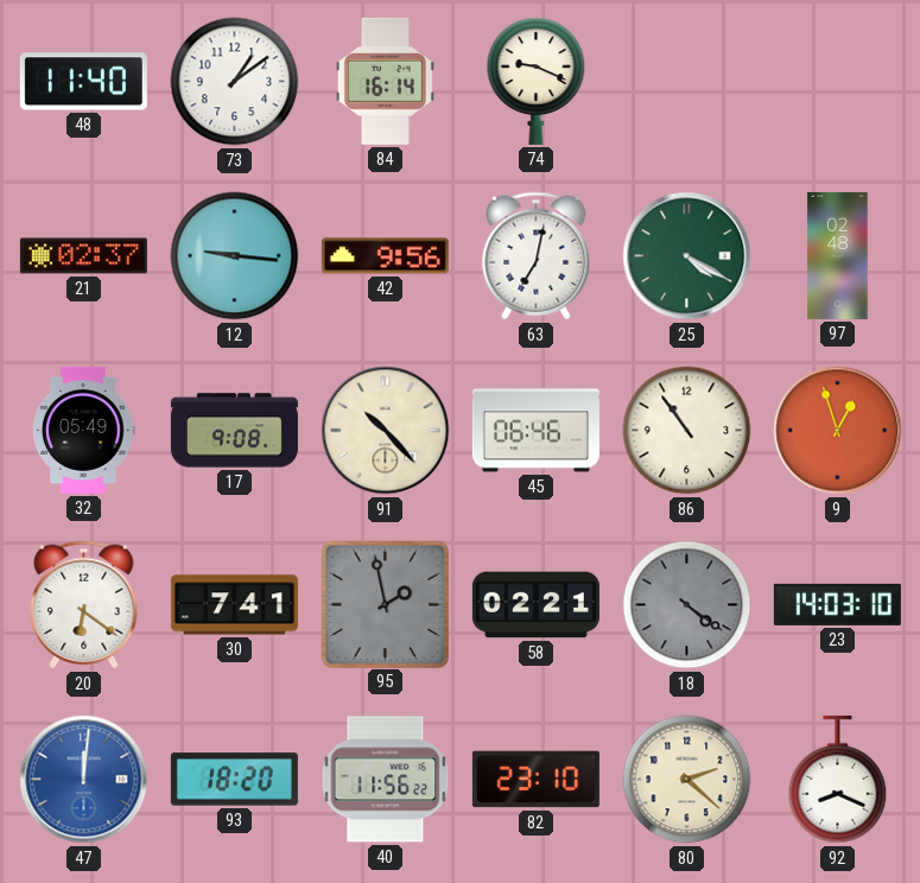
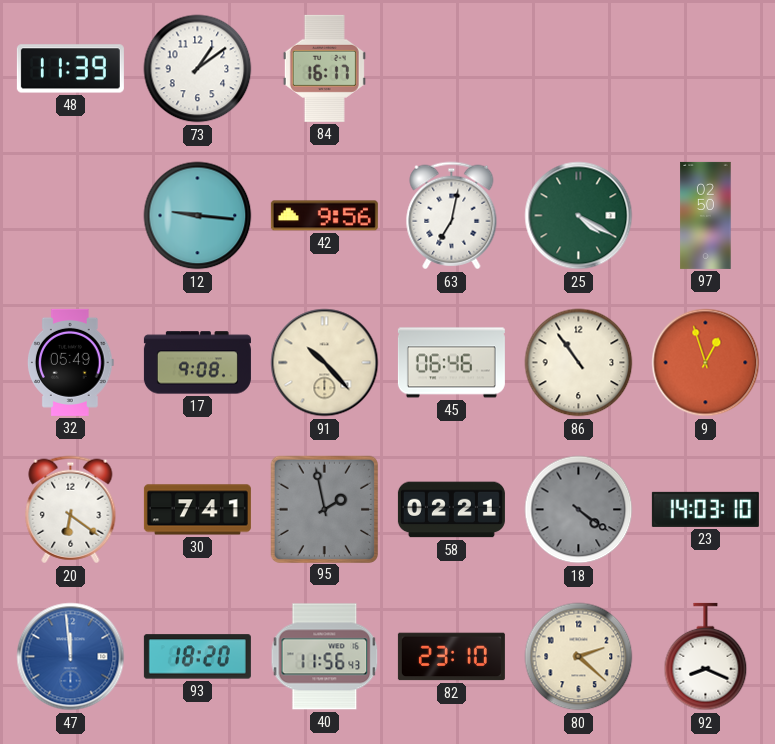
48: 11:40 -> 11:39
84: 16:14 -> 16:17
74: 9:19 -> none
21: 02:37 -> none
97: 02:48 -> 02:50
47: 12:01 -> 11:59
40: 11:56:22 -> 11:56:43
